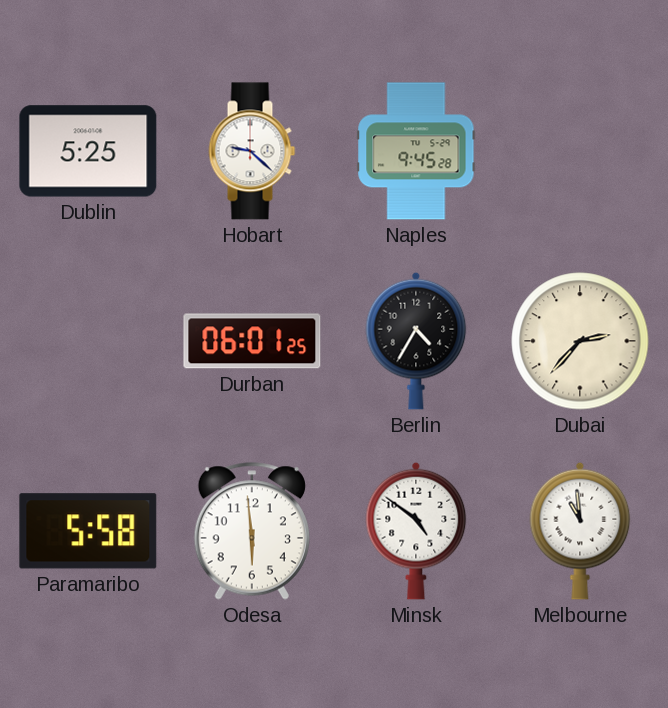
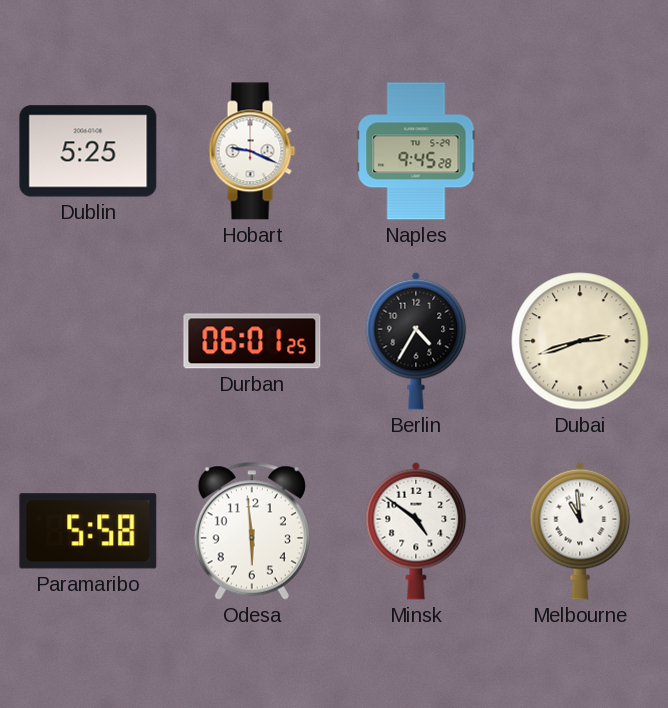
Hobart: 9:22 -> 9:19
Dubai: 2:37 -> 2:42
